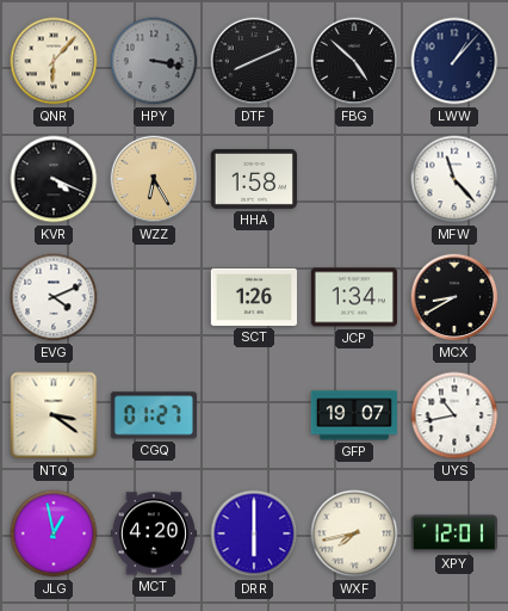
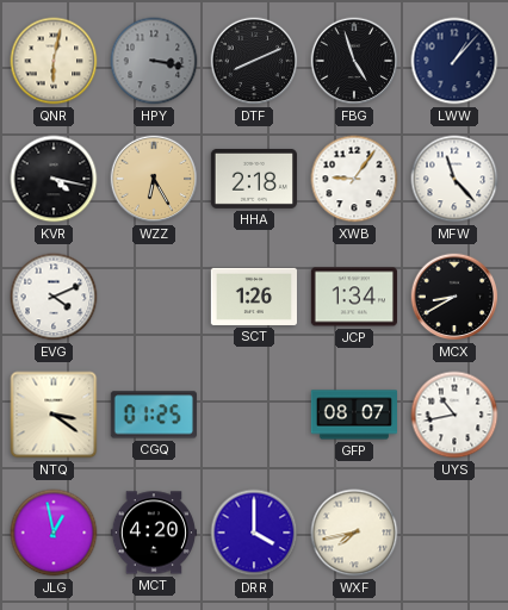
QNR: 6:07 -> 6:02
FBG: 4:52 -> 4:57
KVR: 4:19 -> 4:17
HHA: 1:58 -> 2:18
XWB: none -> 9:06
CGQ: 01:27 -> 01:25
GFP: 19:07 -> 08:07
DRR: 6:00 -> 4:00
XPY: 12:01 -> none
